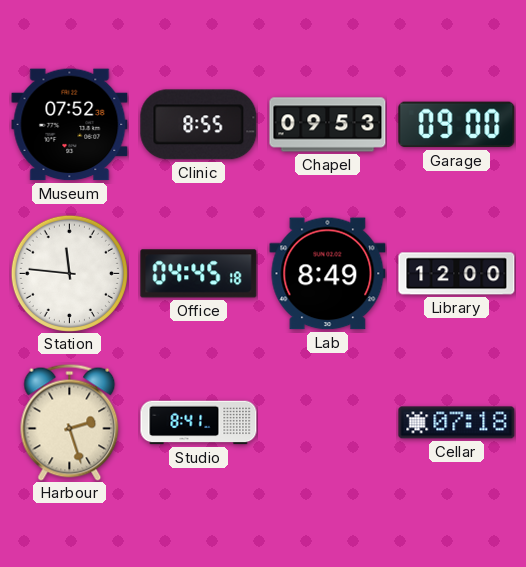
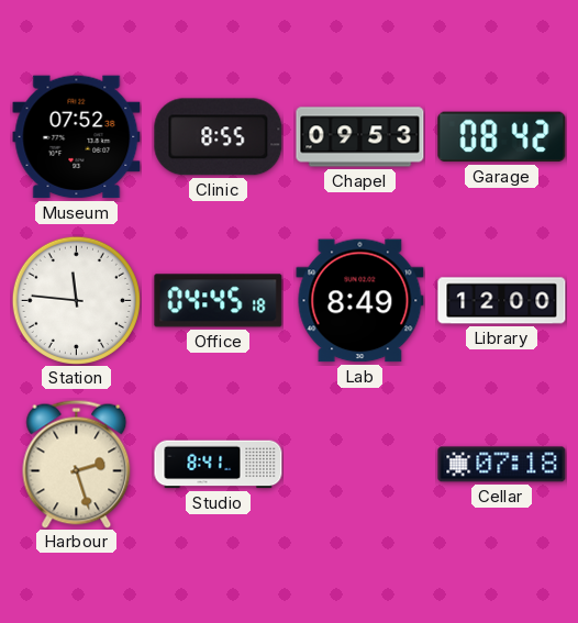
Garage: 09:00 -> 08:42
